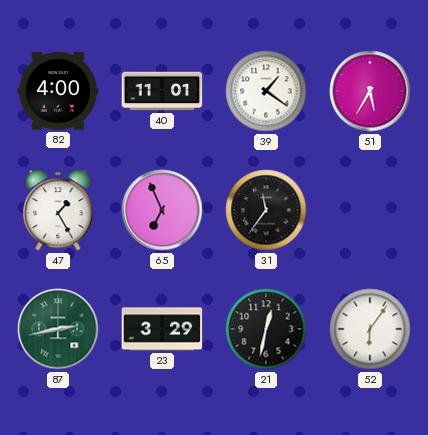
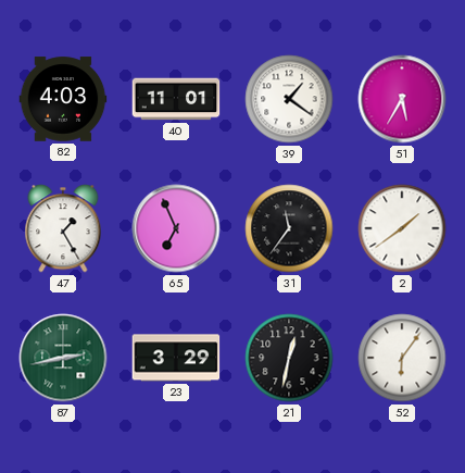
82: 4:00 -> 4:03
2: none -> 1:39
